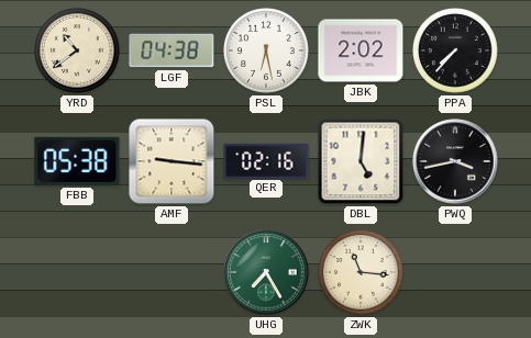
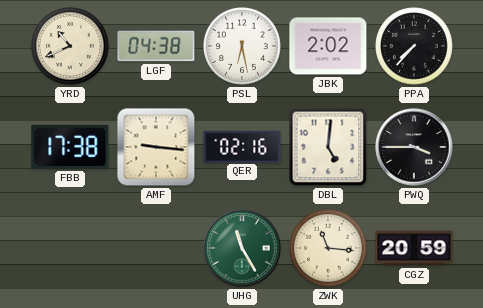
YRD: 10:39 -> 10:41
FBB: 05:38 -> 17:38
PWQ: 3:43 -> 3:45
UHG: 7:25 -> 11:25
CGZ: none -> 20:59
